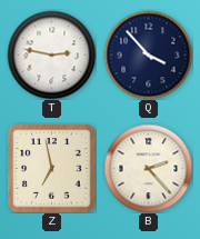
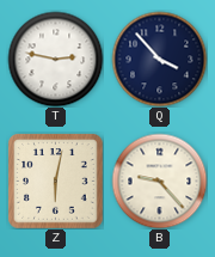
Z: 6:58 -> 6:02
B: 2:23 -> 9:23
